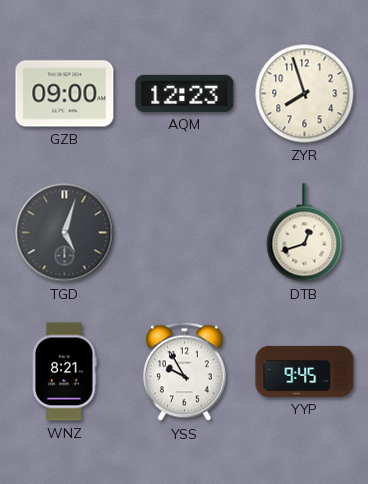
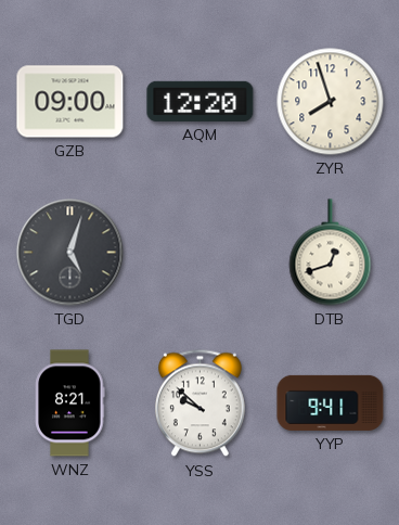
AQM: 12:23 -> 12:20
YSS: 9:55 -> 9:52
YYP: 9:45 -> 9:41
